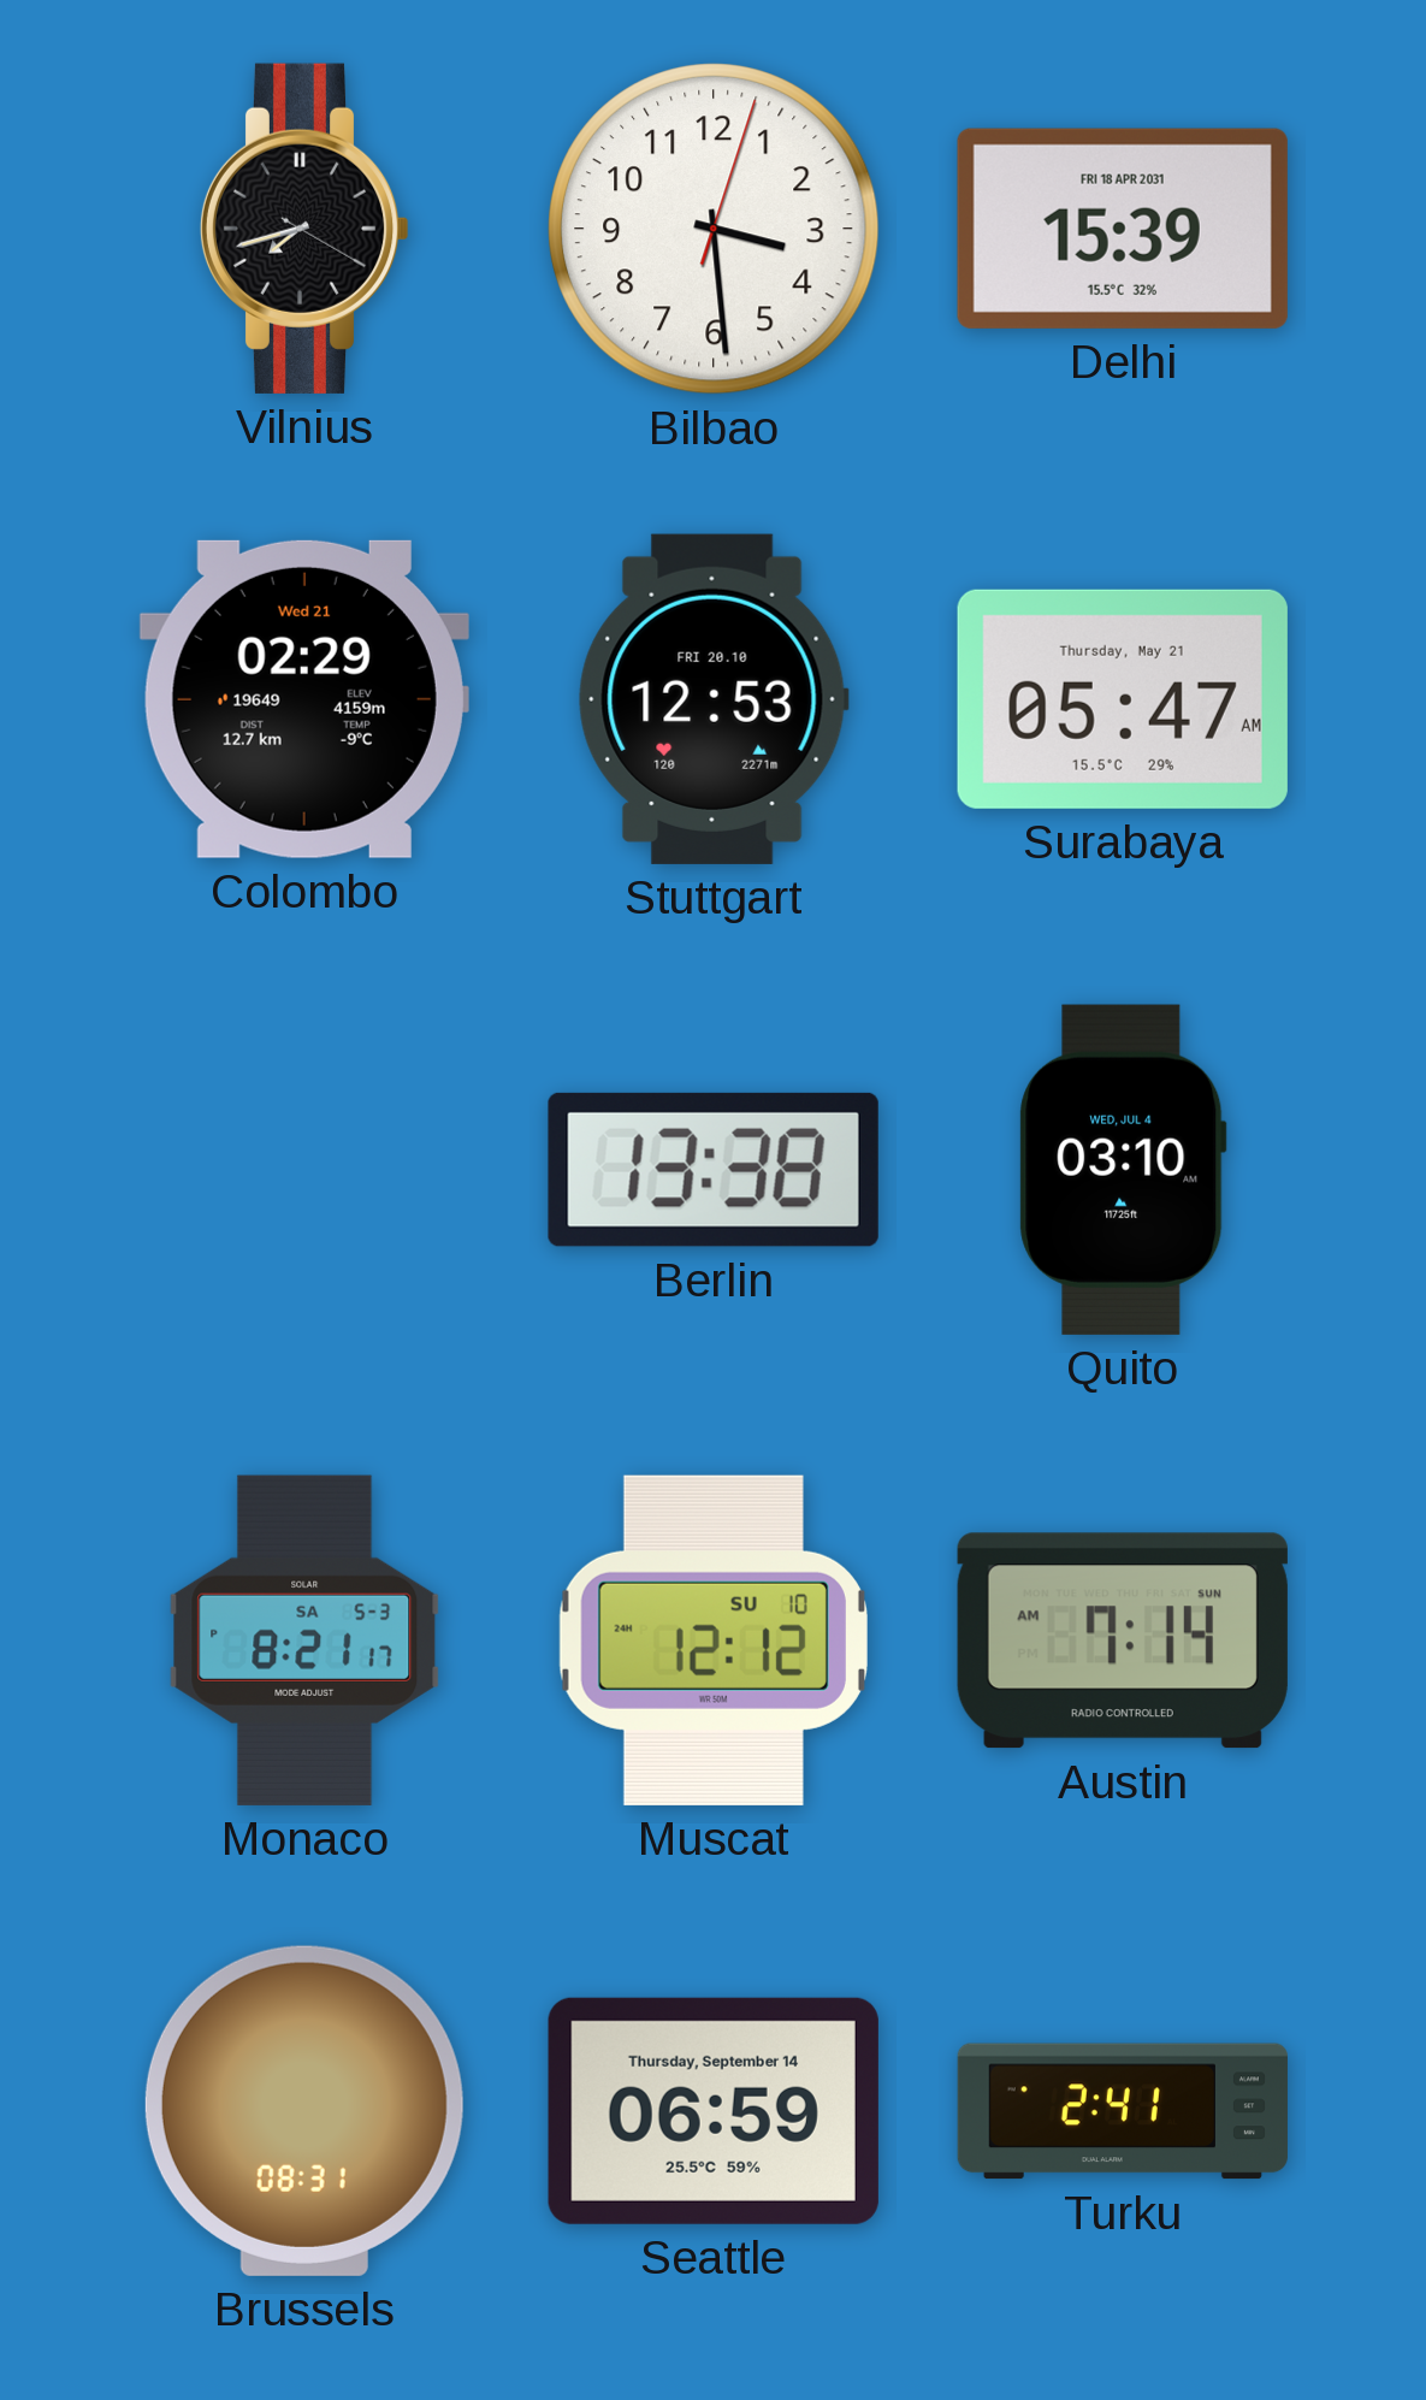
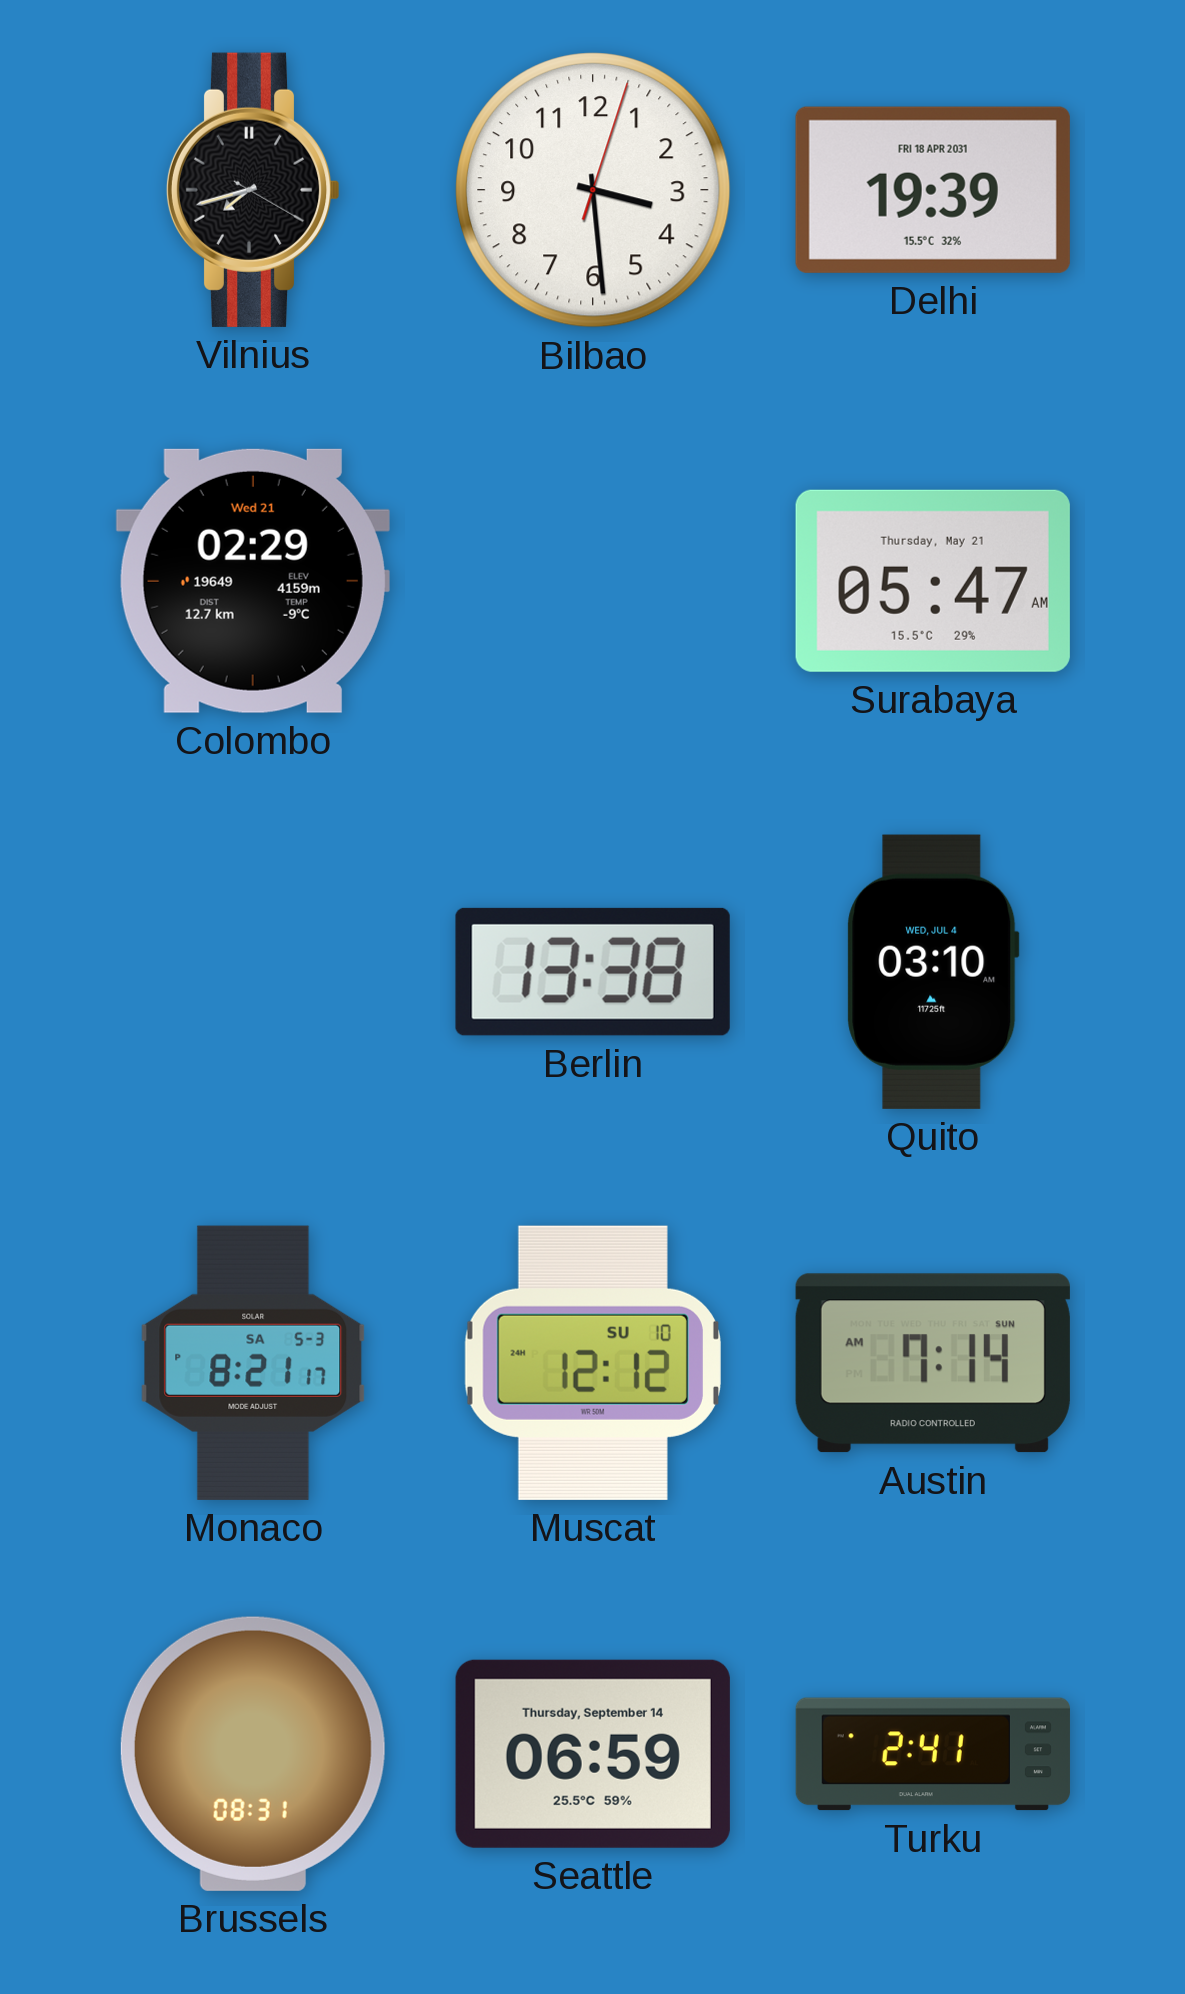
Delhi: 15:39 -> 19:39
Stuttgart: 12:53 -> none
